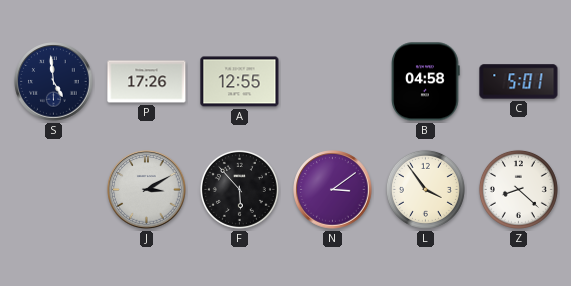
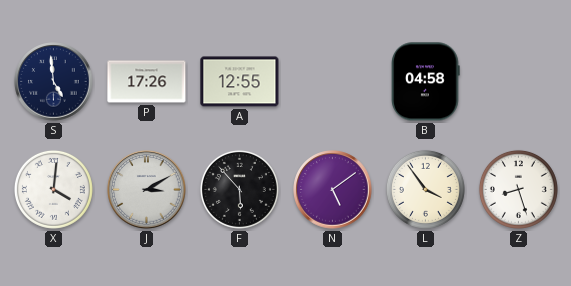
C: 5:01 -> none
X: none -> 4:01
N: 3:09 -> 5:09
Z: 8:22 -> 8:27
